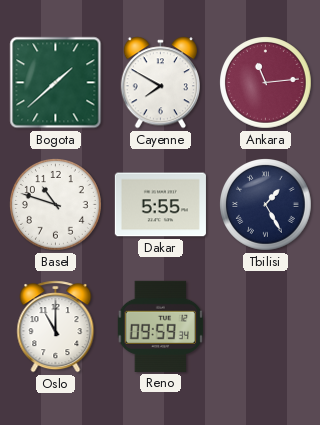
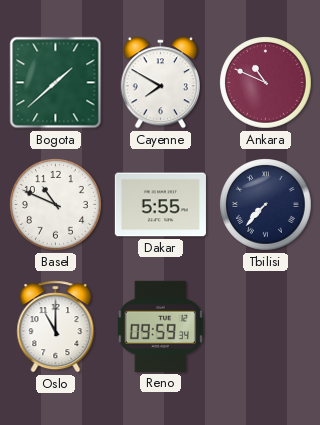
Ankara: 11:14 -> 10:49
Basel: 10:48 -> 10:49
Tbilisi: 1:25 -> 7:37
